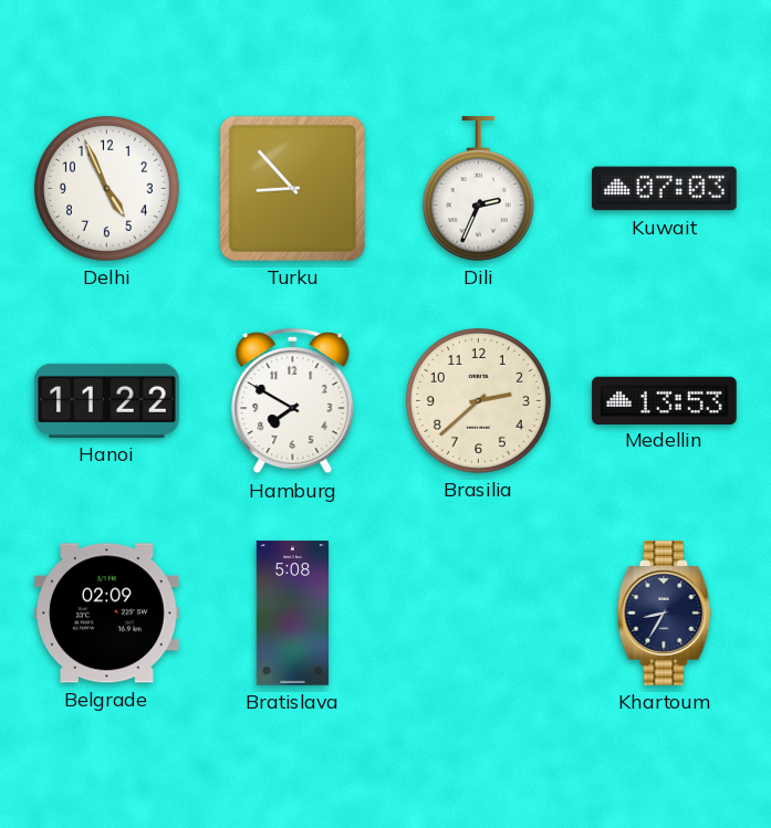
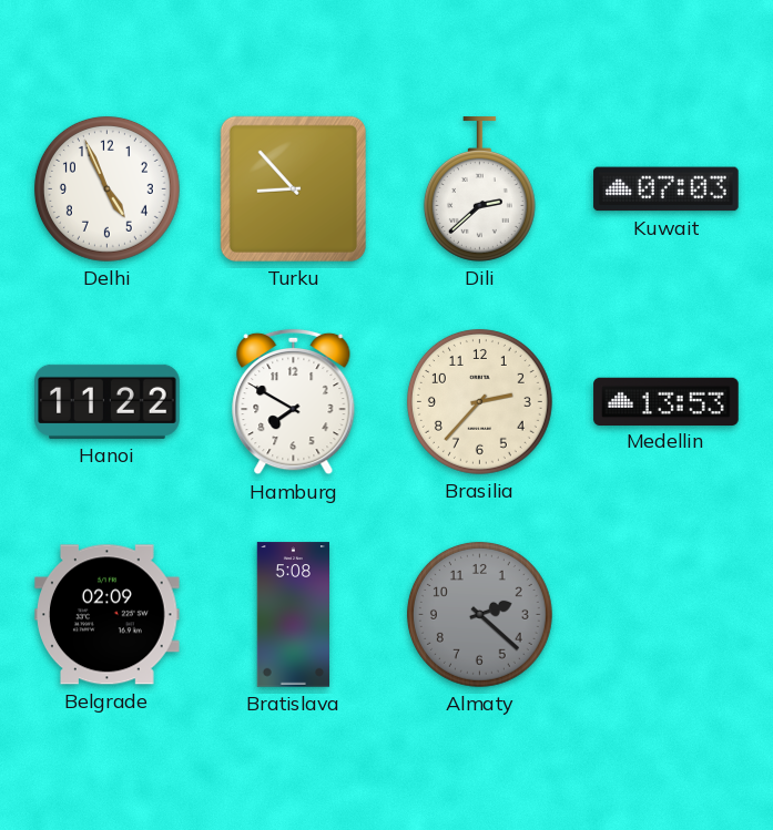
Dili: 2:34 -> 2:38
Brasilia: 2:38 -> 2:37
Almaty: none -> 2:22
Khartoum: 8:35 -> none
